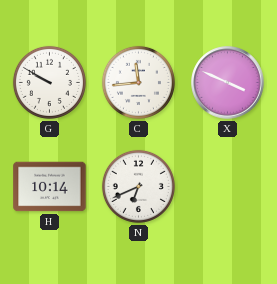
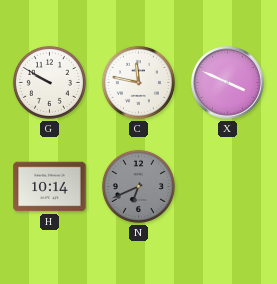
C: 11:44 -> 11:47
N dial: white -> grey
